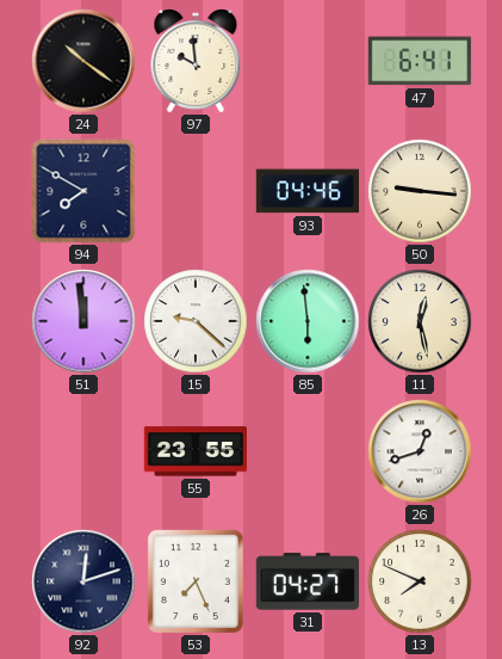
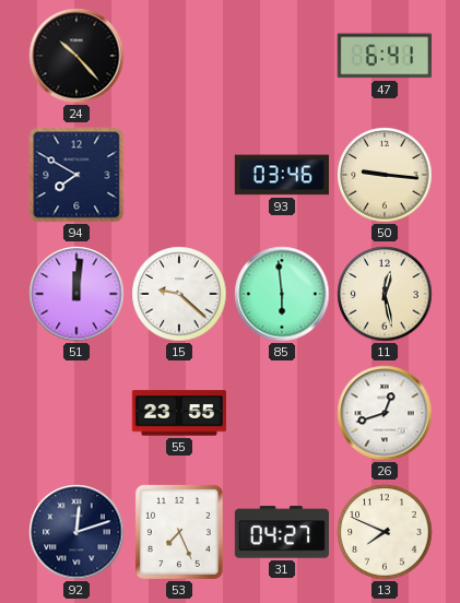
24: 10:21 -> 10:23
97: 9:59 -> none
93: 04:46 -> 03:46
51: 11:59 -> 12:01
